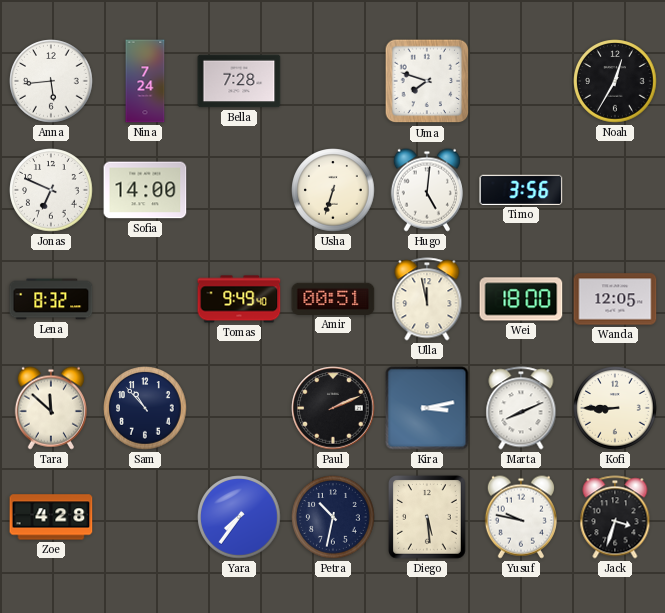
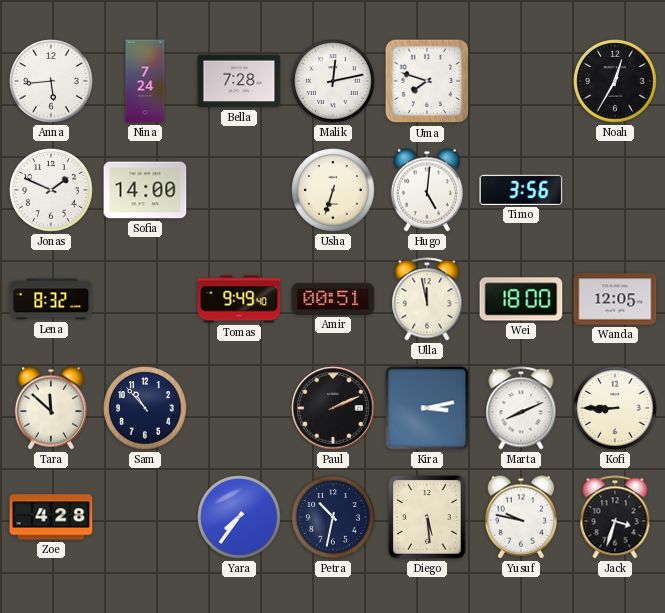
Malik: none -> 12:13
Jonas: 6:49 -> 1:49
